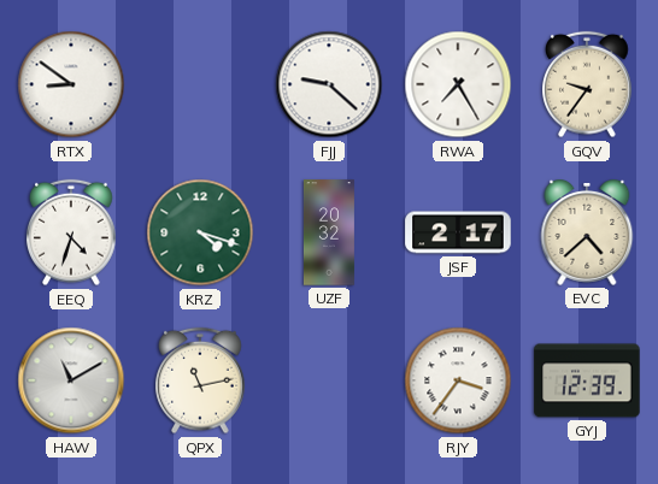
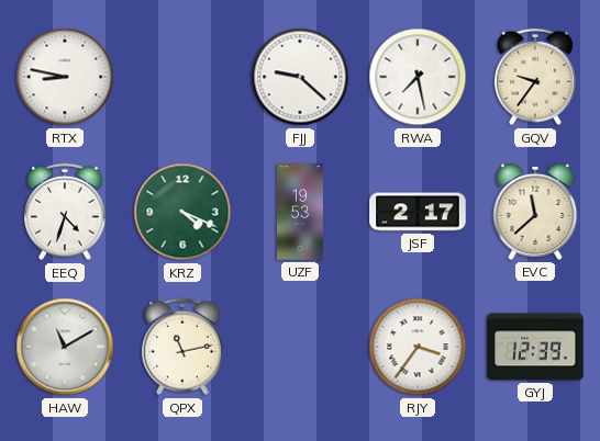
RTX: 8:51 -> 8:47
RWA: 7:25 -> 7:28
KRZ: 4:18 -> 4:19
UZF: 20:32 -> 19:53
EVC: 4:38 -> 11:38
